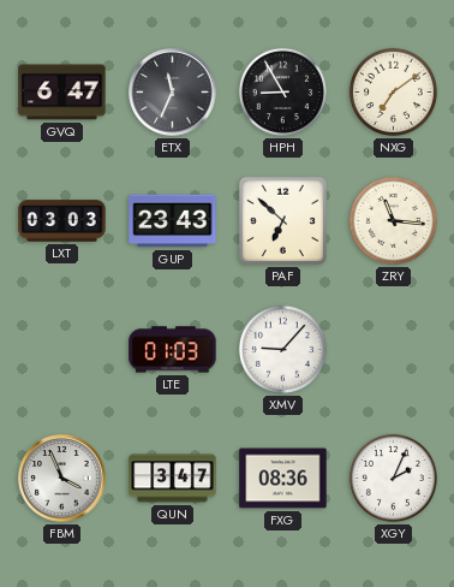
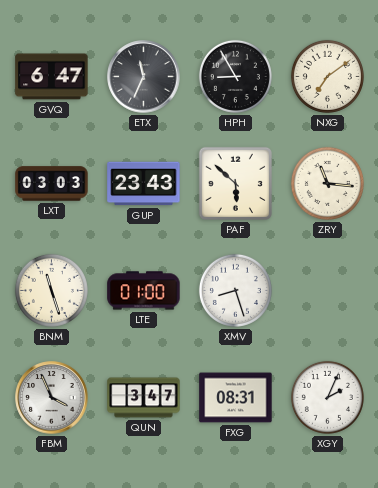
PAF: 6:52 -> 5:52
BNM: none -> 11:27
LTE: 01:03 -> 01:00
XMV: 9:07 -> 8:27
FXG: 08:36 -> 08:31
